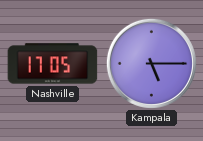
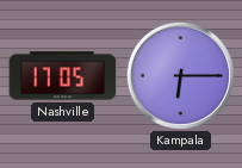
Kampala: 5:15 -> 6:15
